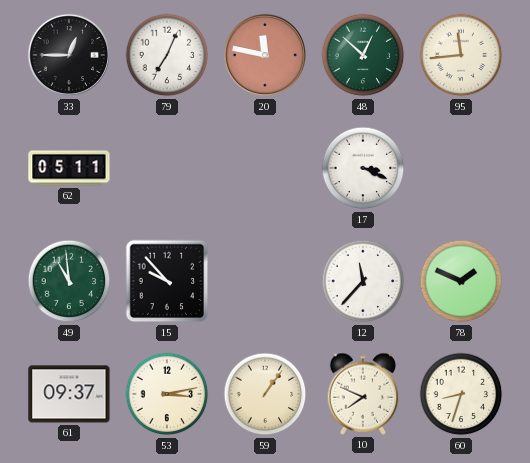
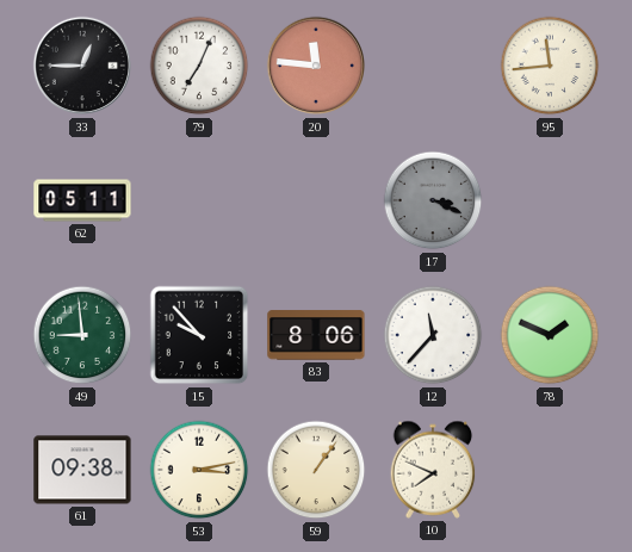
20: 11:47 -> 11:46
48: 12:52 -> none
17 dial: white -> grey
49: 10:59 -> 8:59
83: none -> 8:06
61: 09:37 -> 09:38
60: 8:33 -> none
